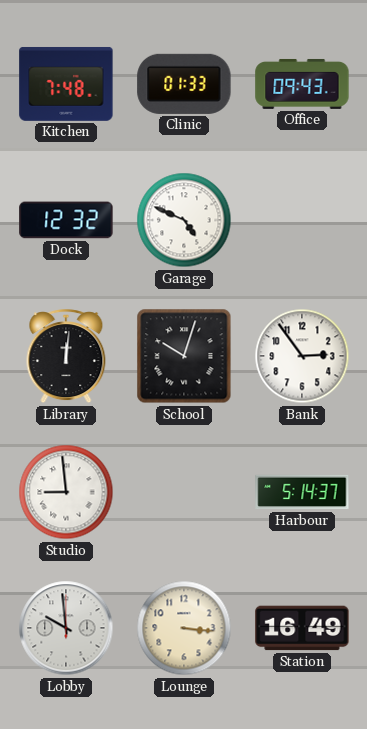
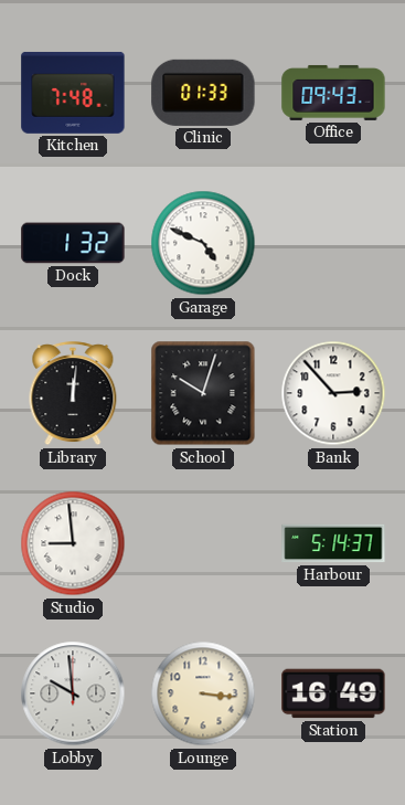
Dock: 12:32 -> 1:32
Bank: 2:54 -> 2:53
